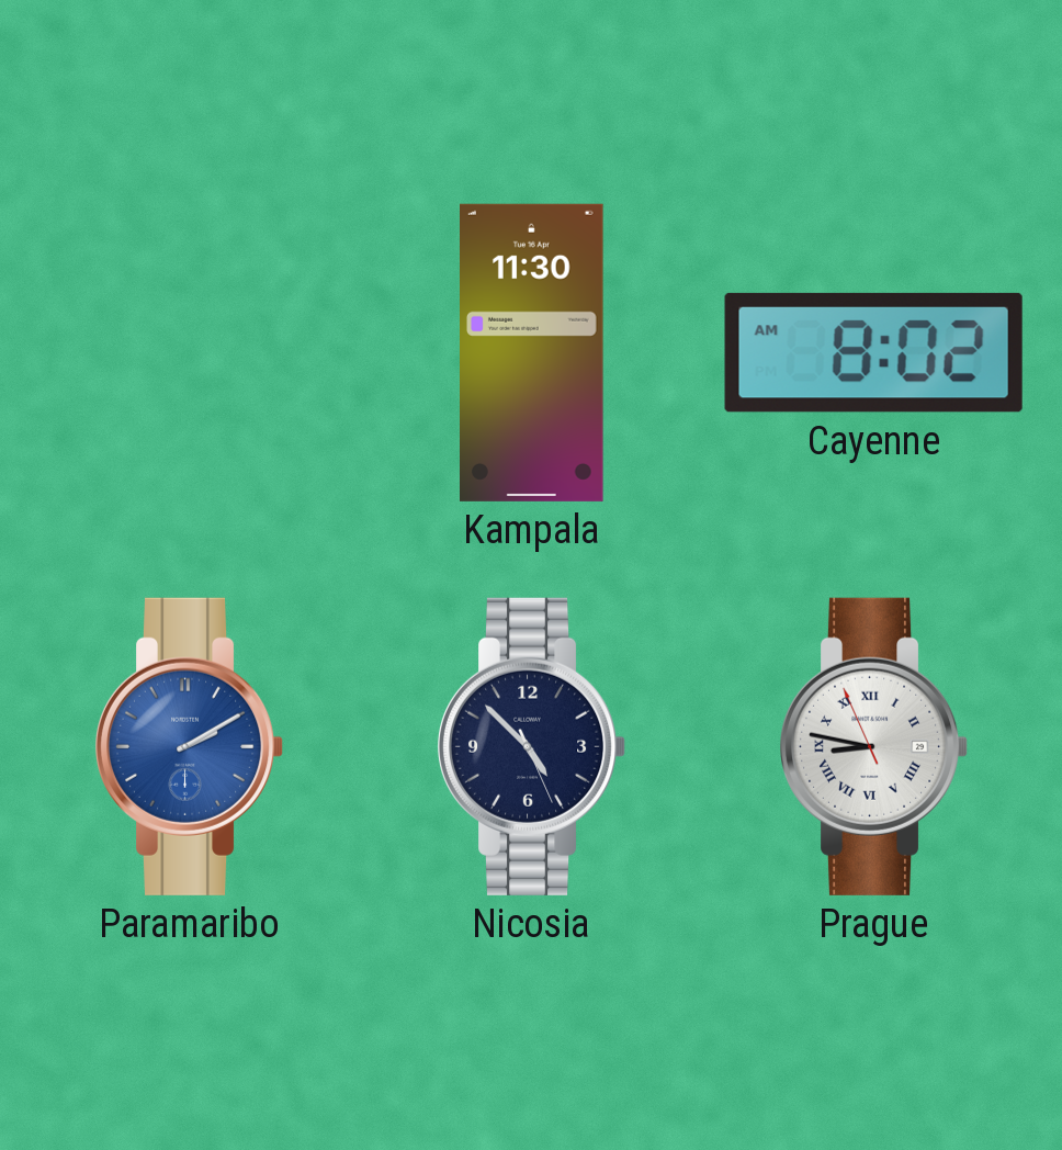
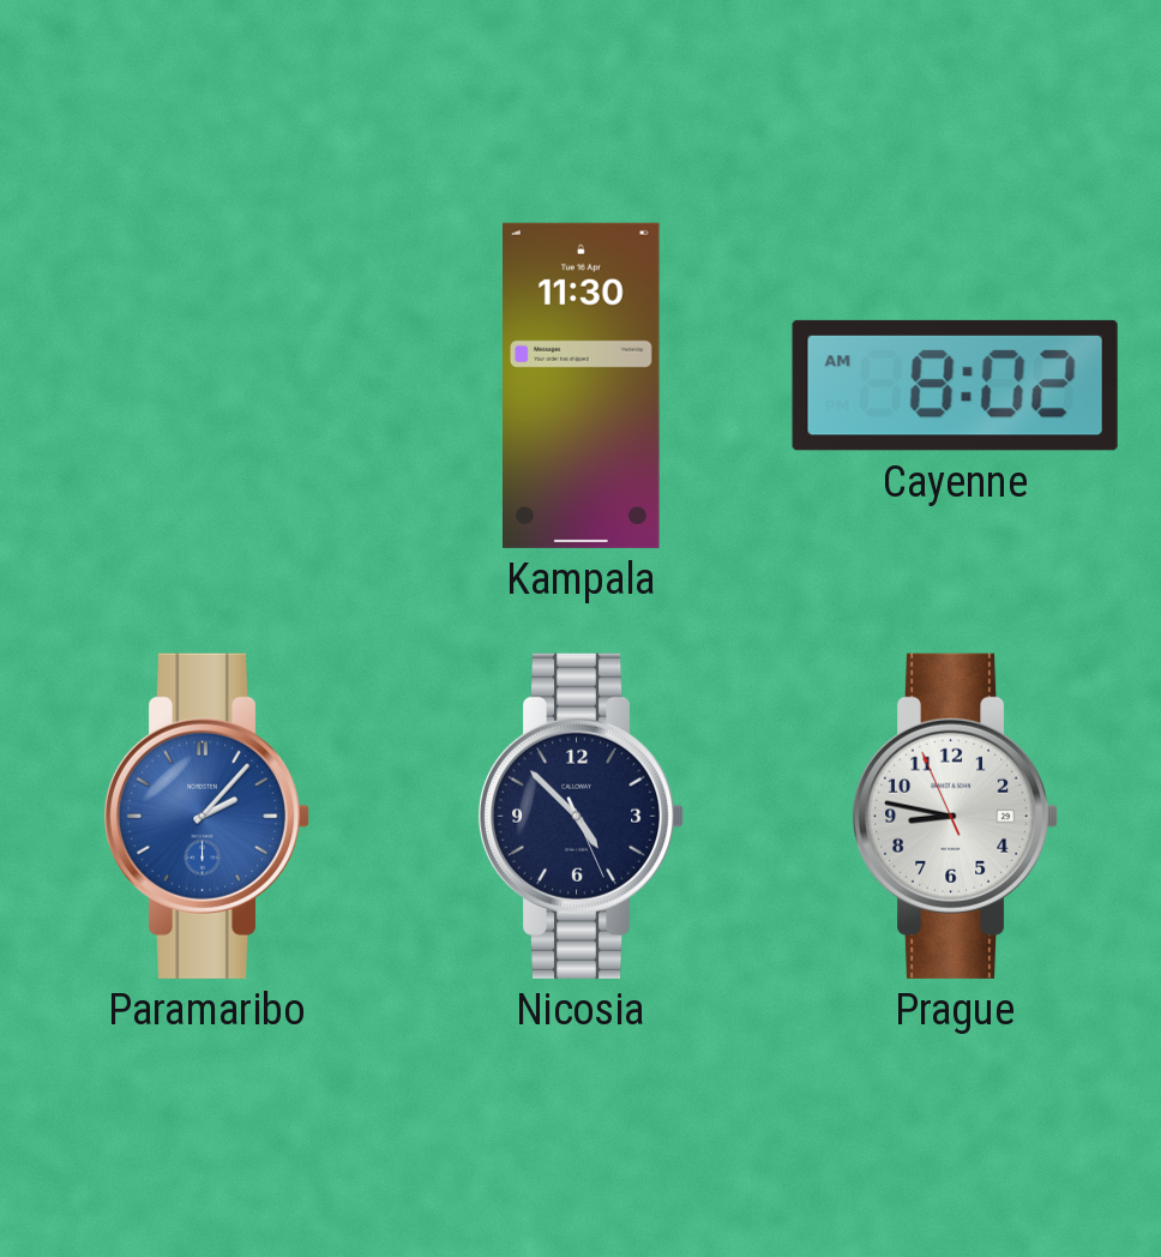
Paramaribo: 2:10 -> 2:07
Prague numerals: Roman -> Arabic
